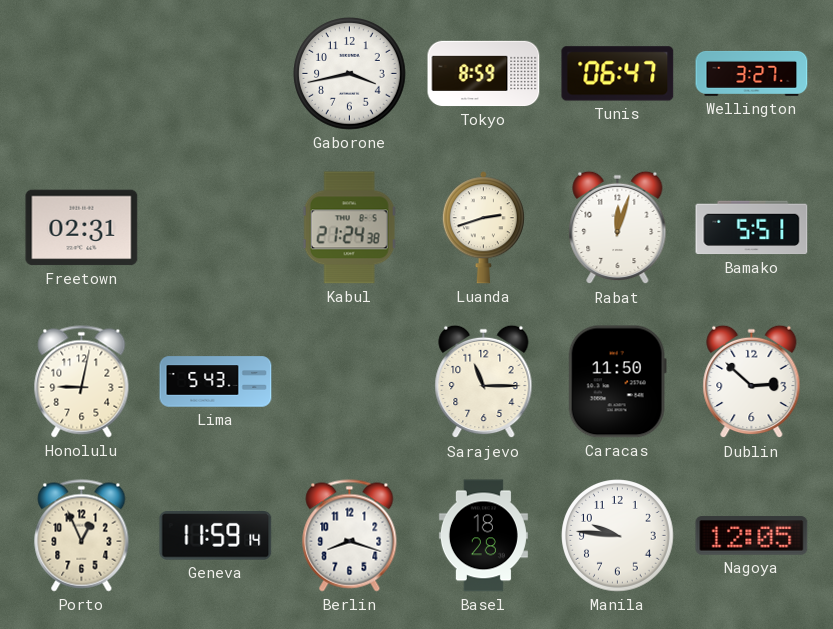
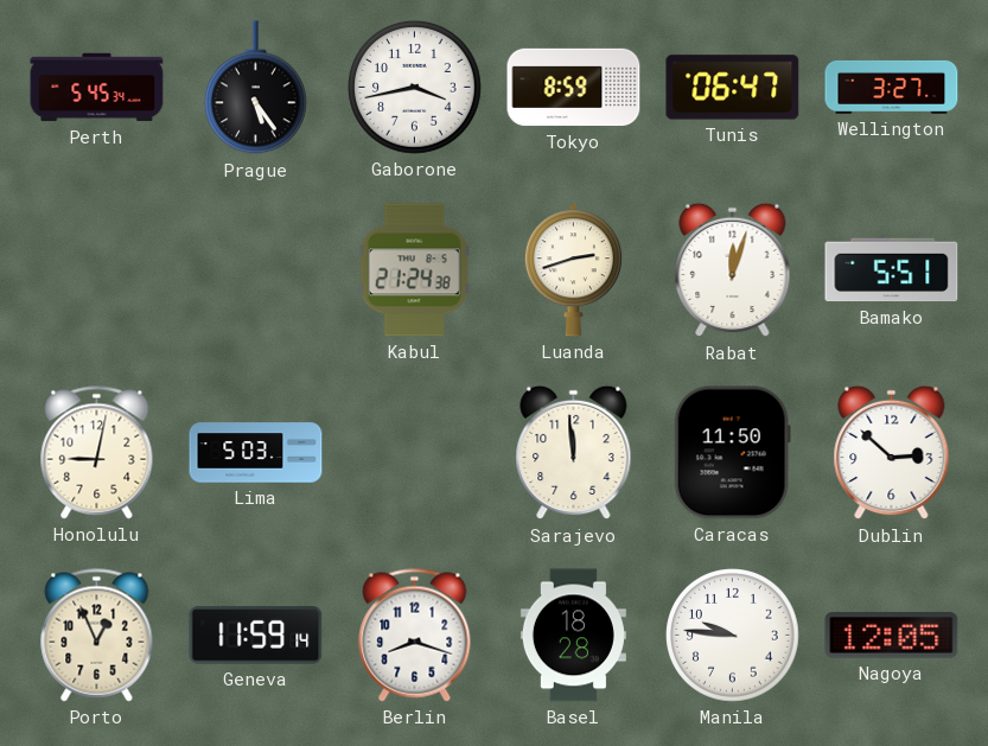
Perth: none -> 5:45
Prague: none -> 5:24
Freetown: 02:31 -> none
Lima: 5:43 -> 5:03
Sarajevo: 11:15 -> 11:59
